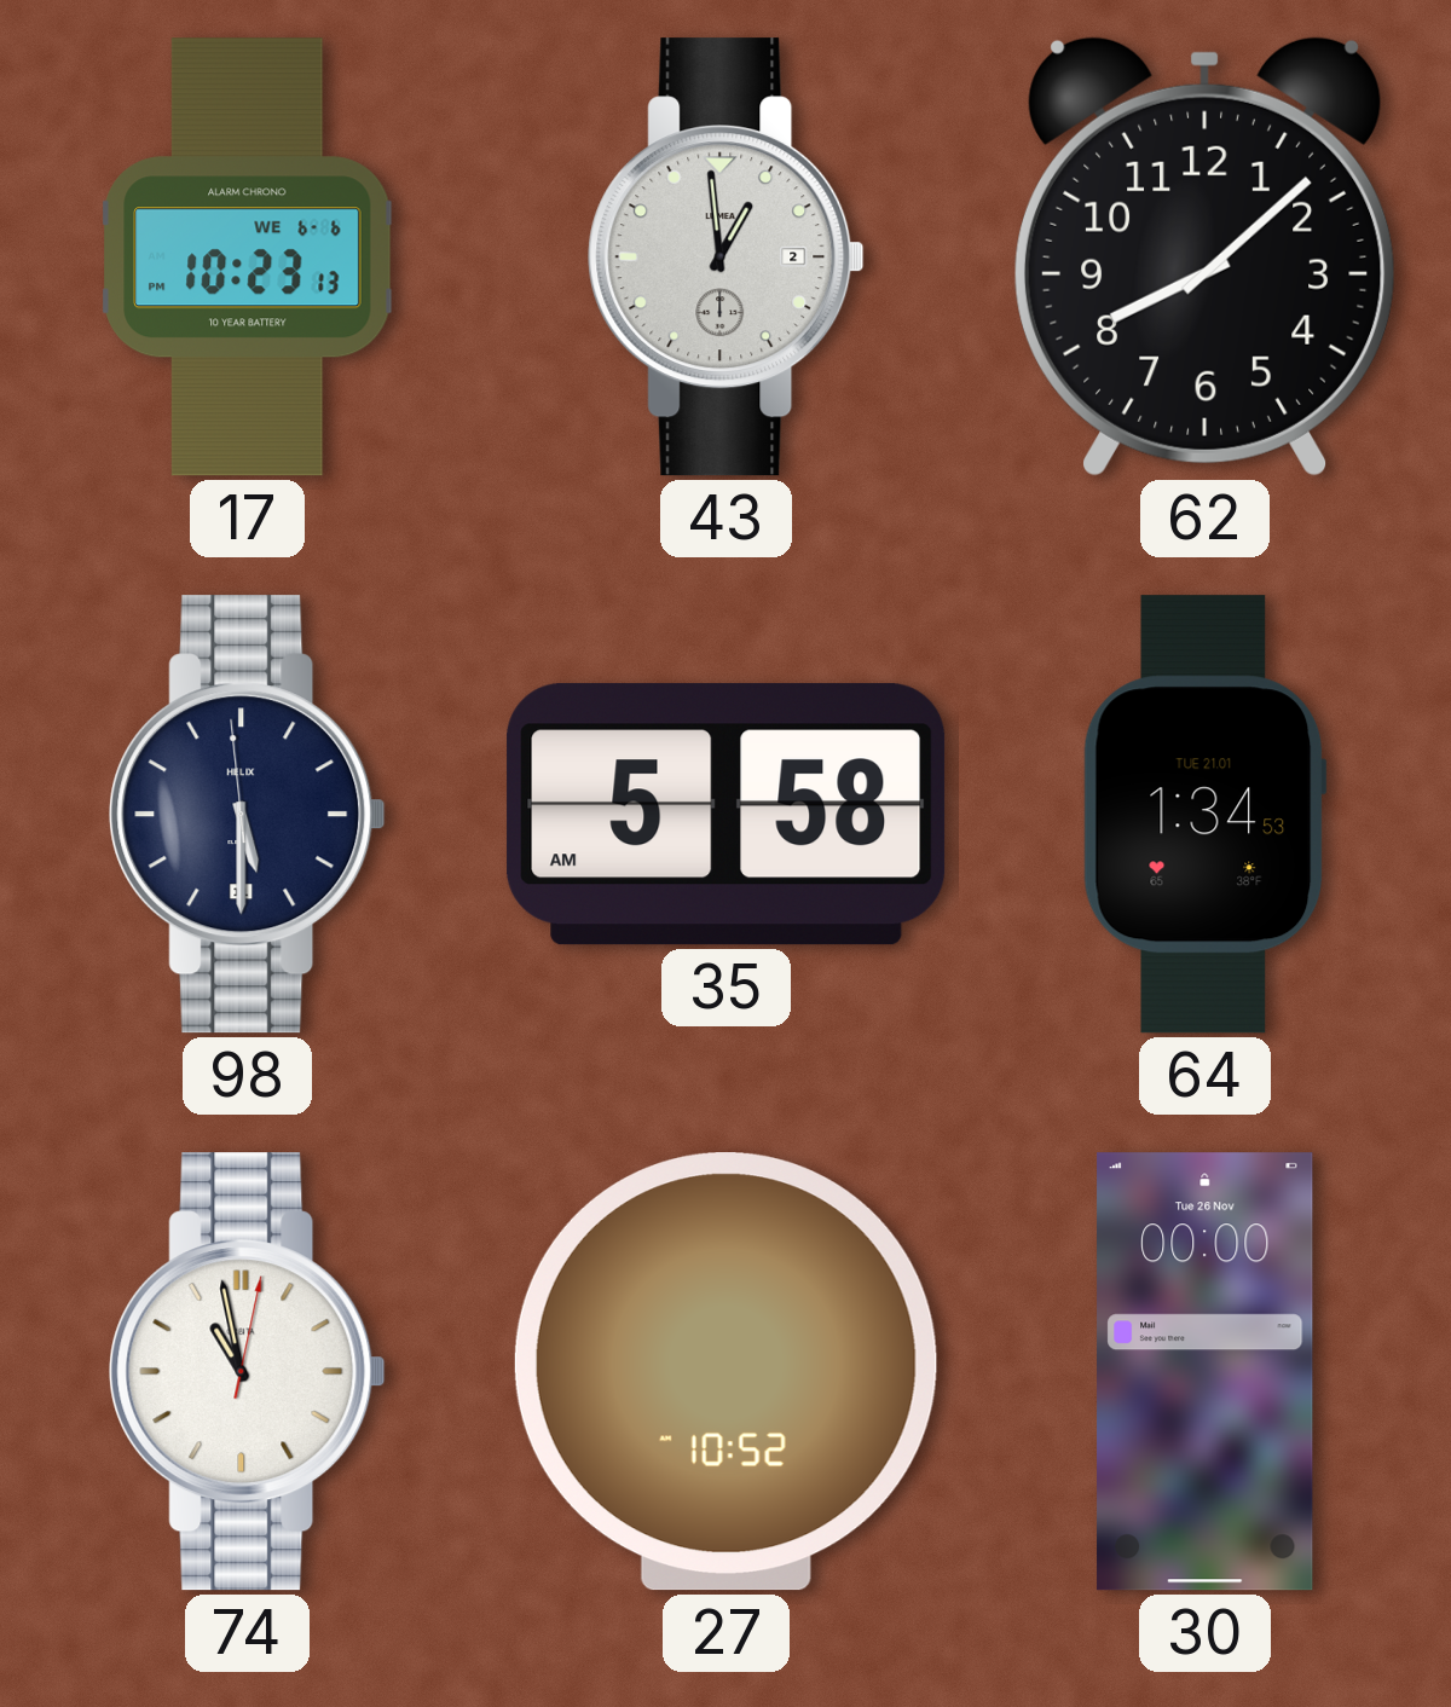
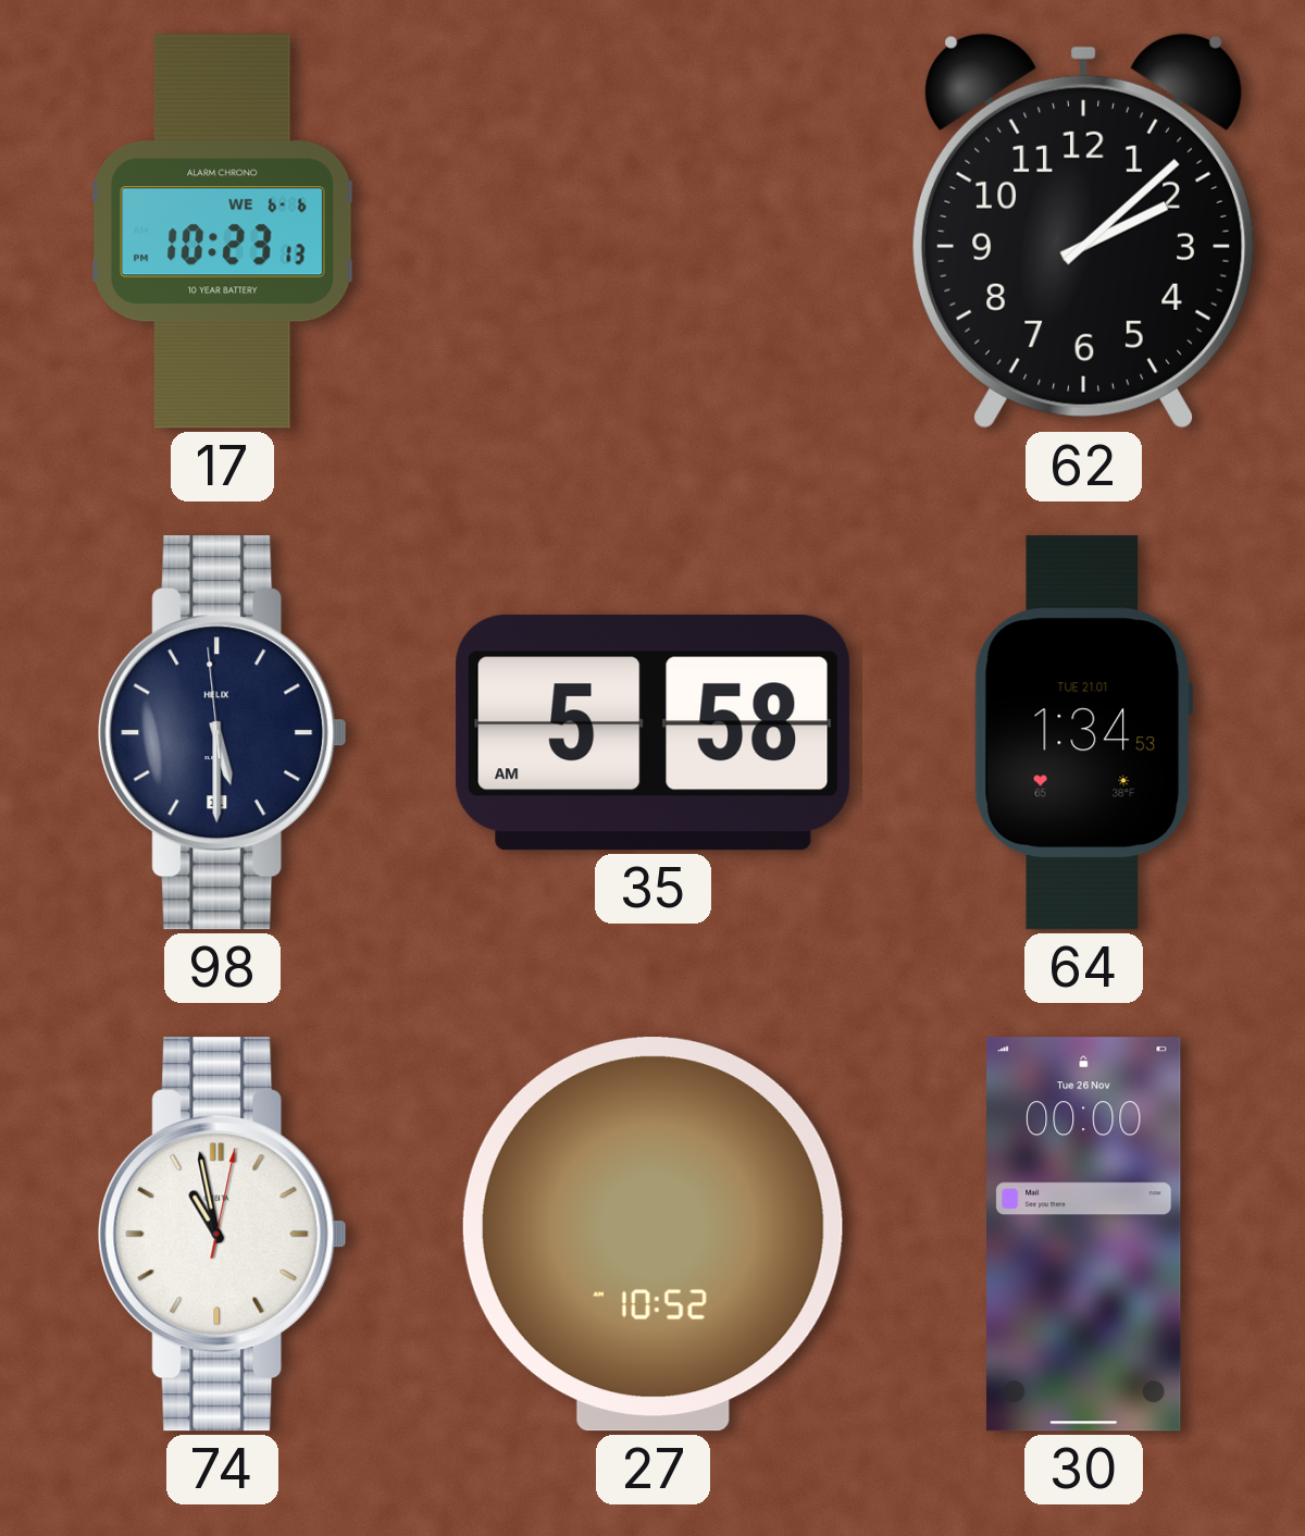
43: 12:59 -> none
62: 8:08 -> 2:08
